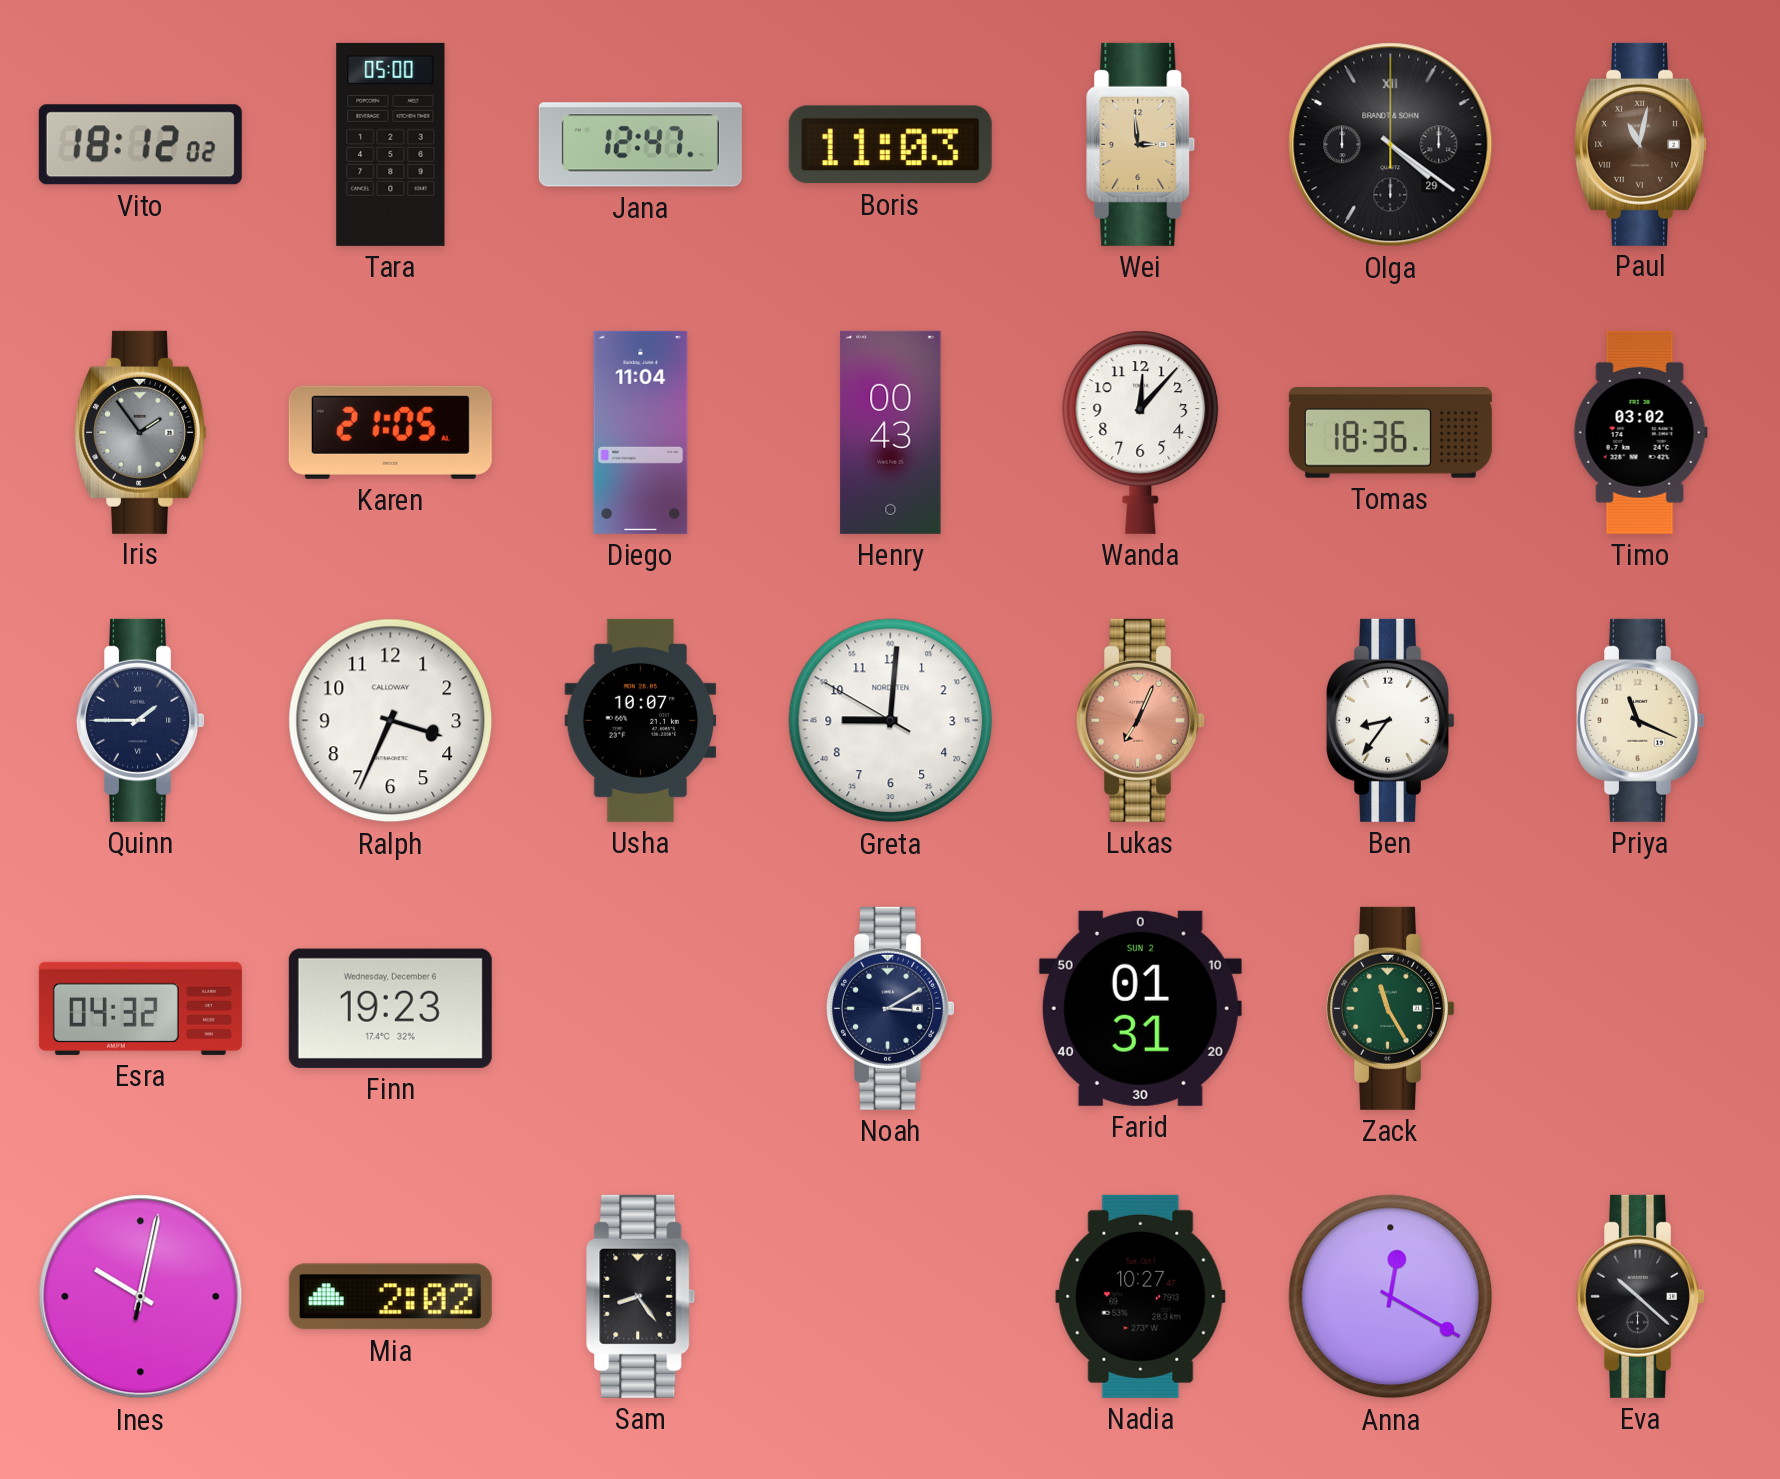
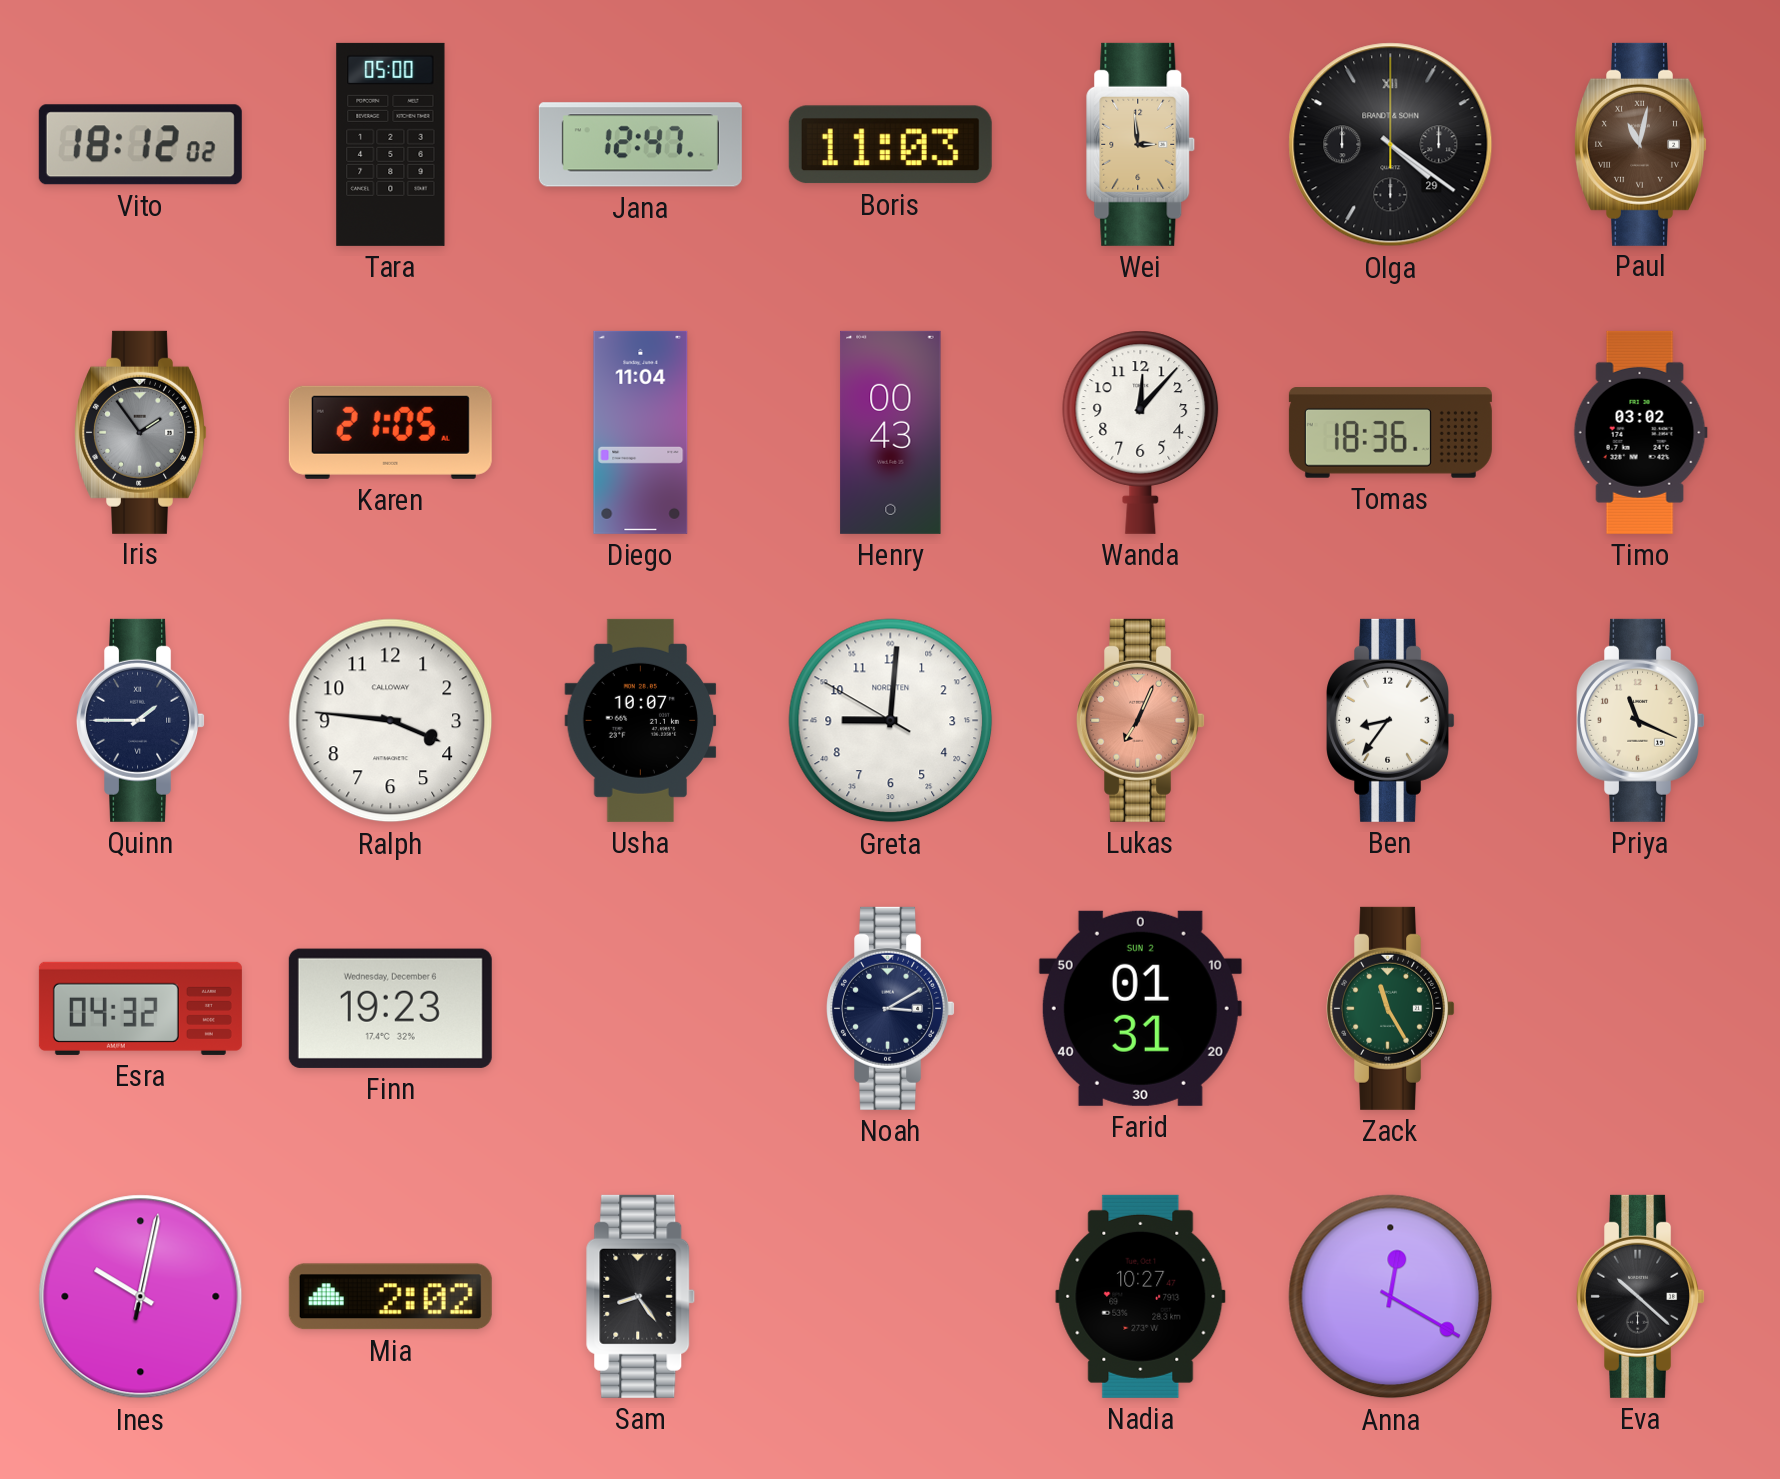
Ralph: 3:34 -> 3:46
